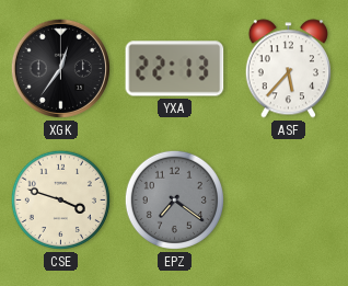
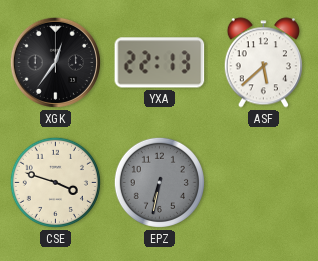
ASF: 5:37 -> 5:38
EPZ: 7:21 -> 6:32
